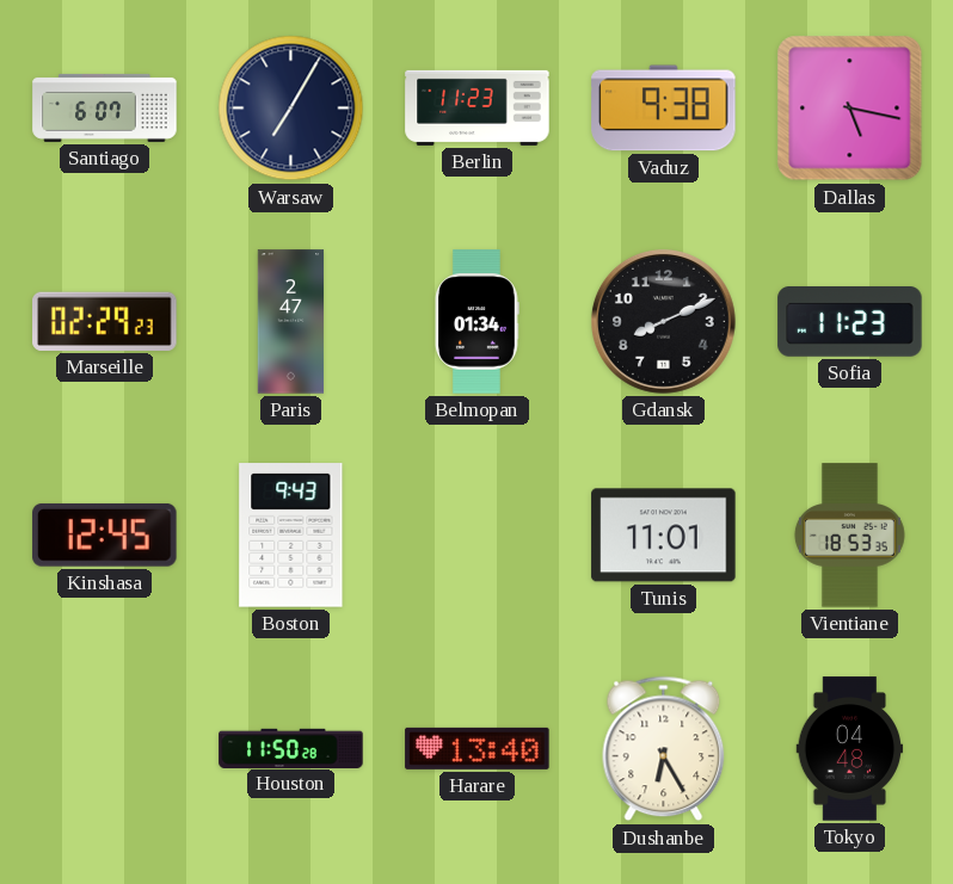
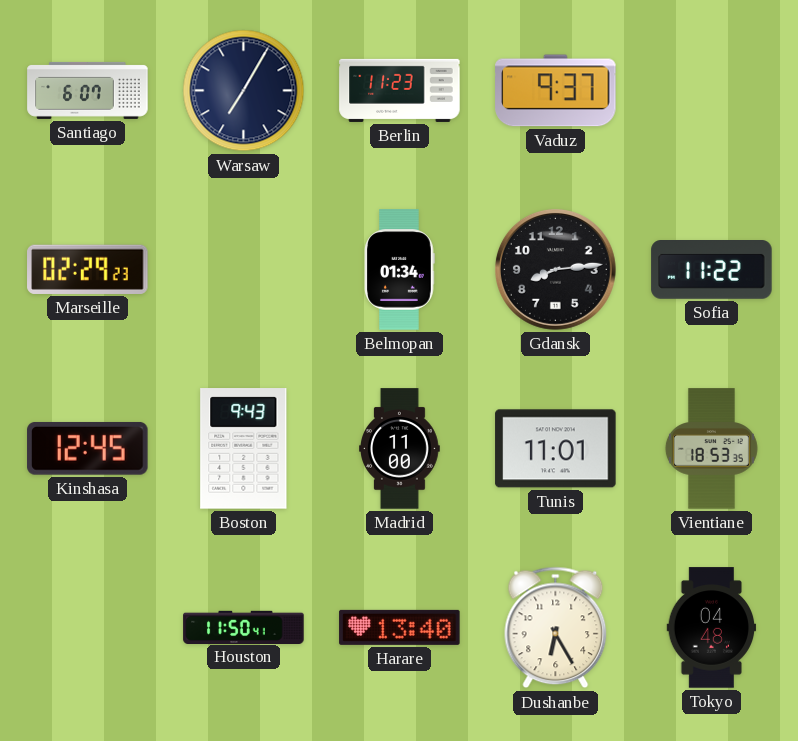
Vaduz: 9:38 -> 9:37
Dallas: 5:17 -> none
Paris: 2:47 -> none
Gdansk: 8:11 -> 8:14
Sofia: 11:23 -> 11:22
Madrid: none -> 11:00
Houston: 11:50:28 -> 11:50:41
